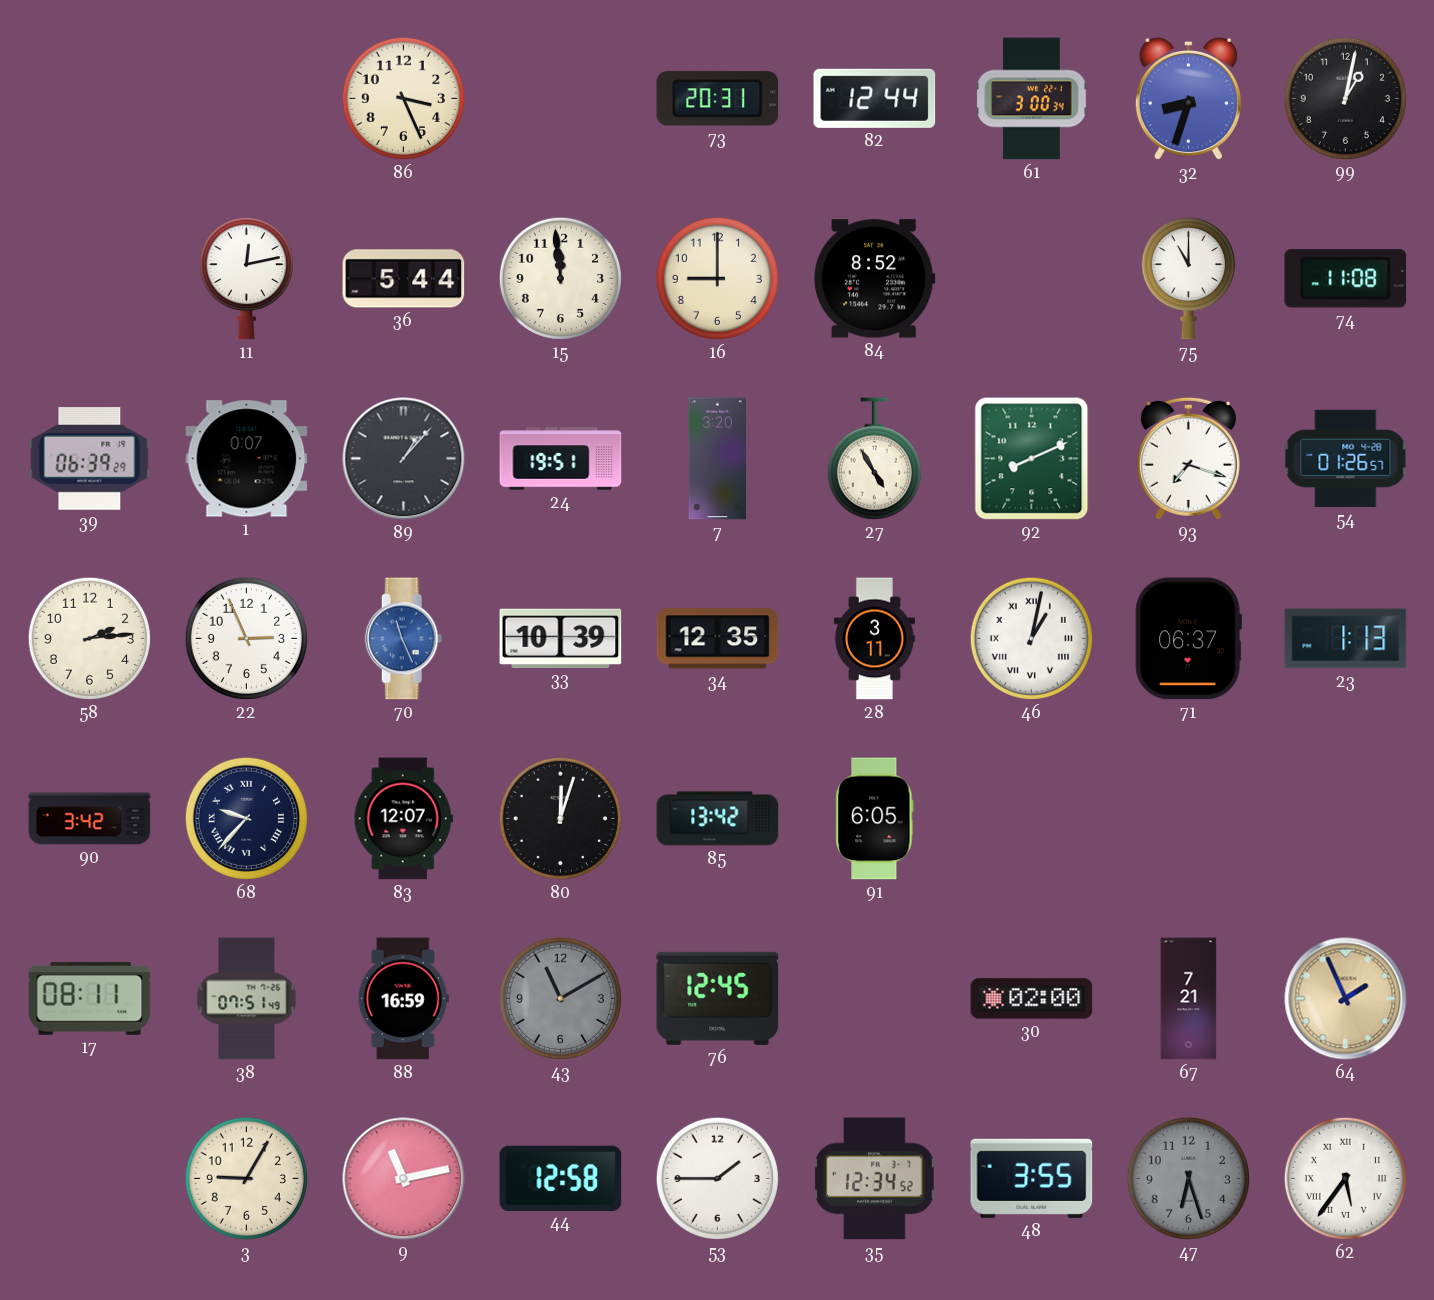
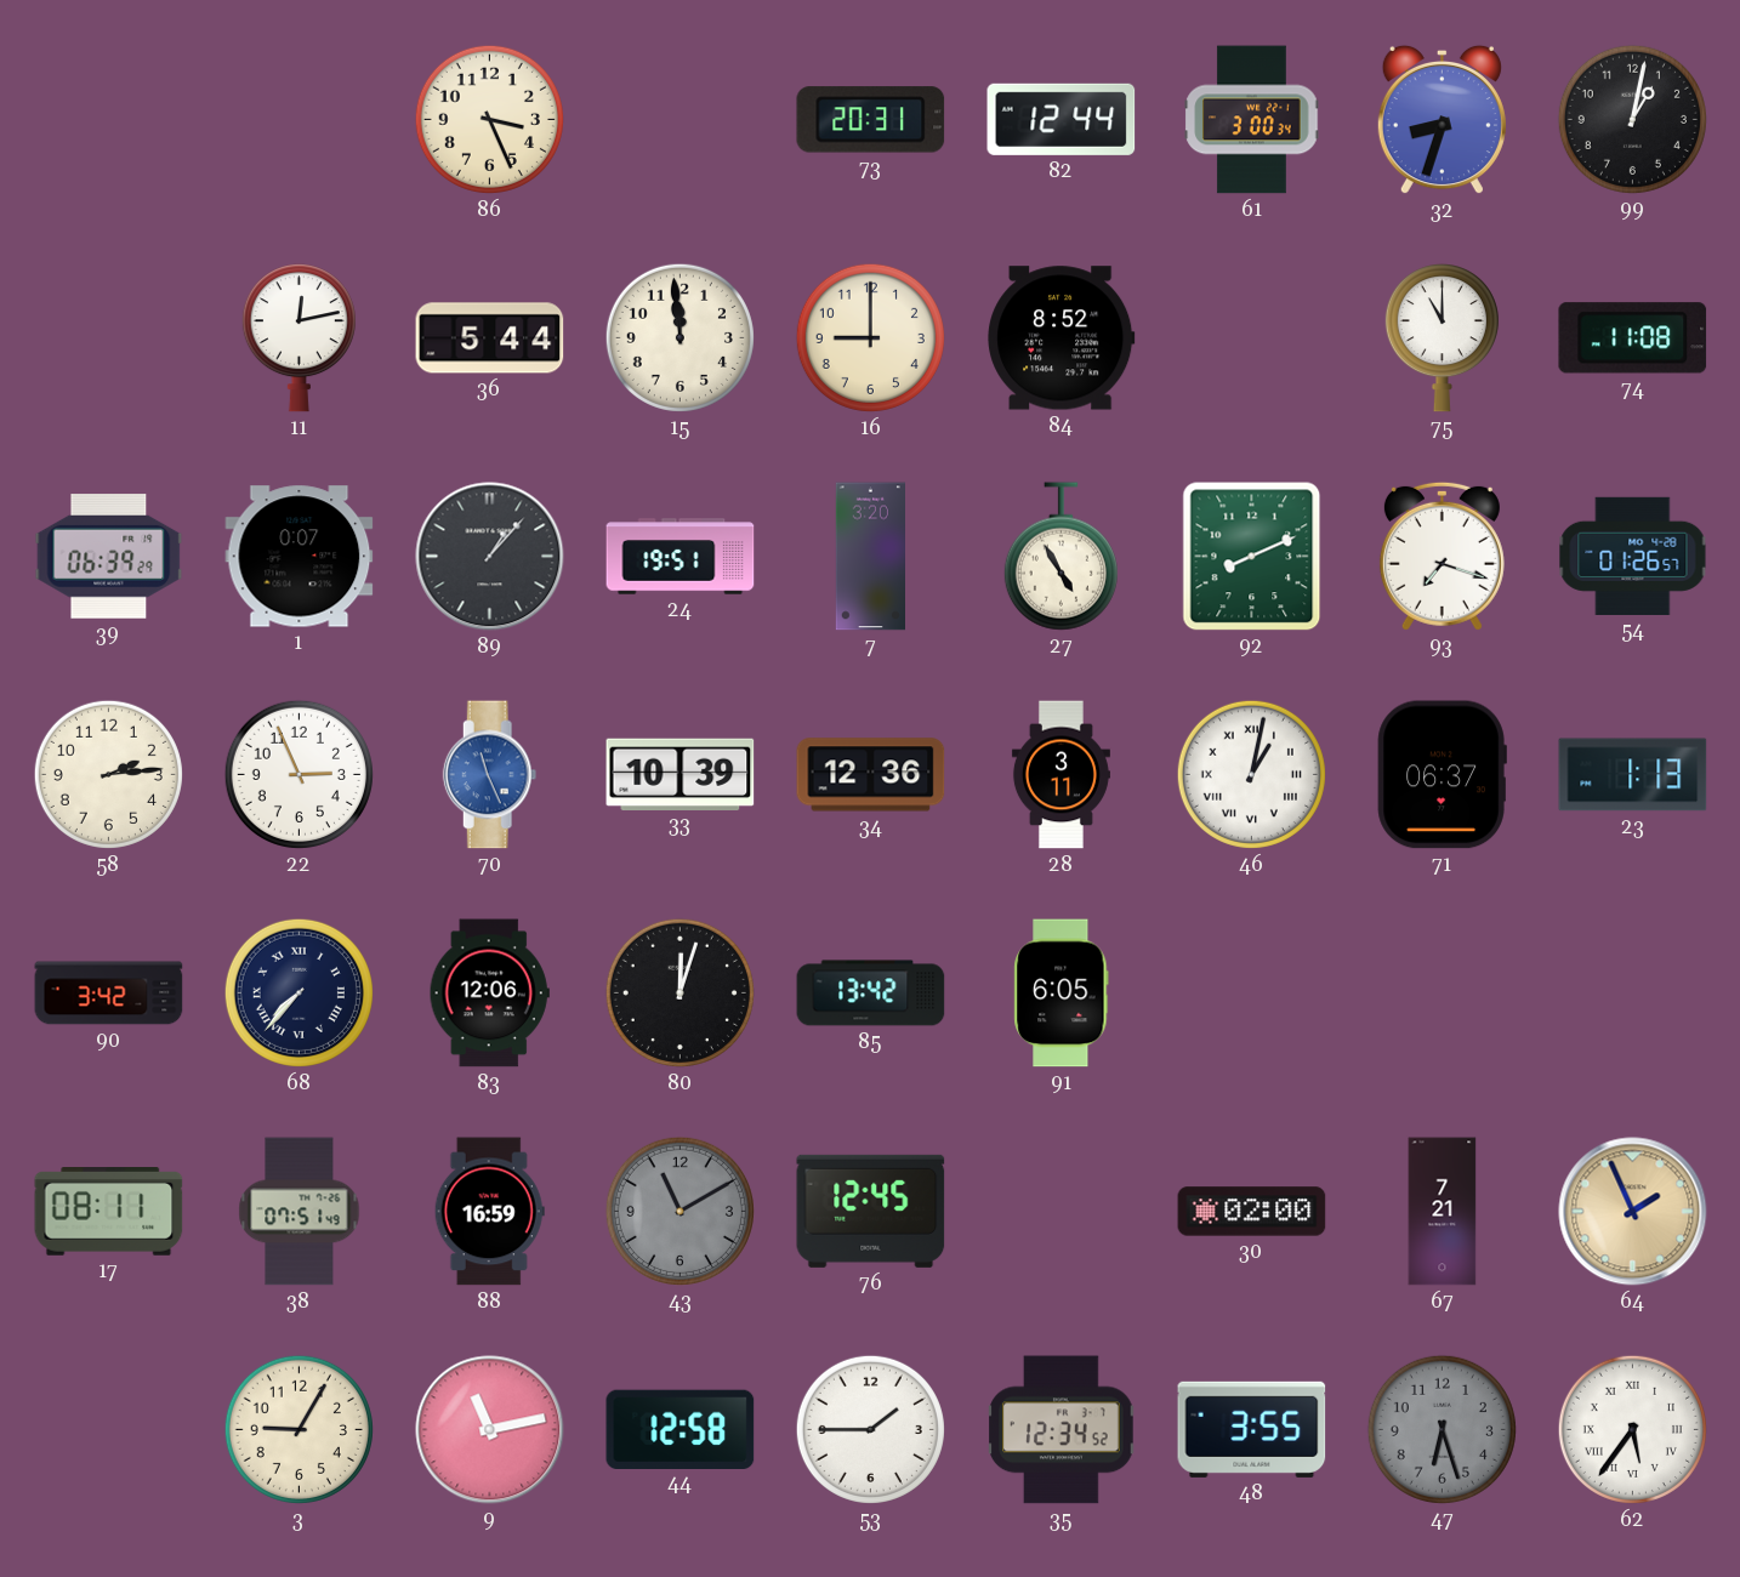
34: 12:35 -> 12:36
68: 9:37 -> 7:37
83: 12:07 -> 12:06
